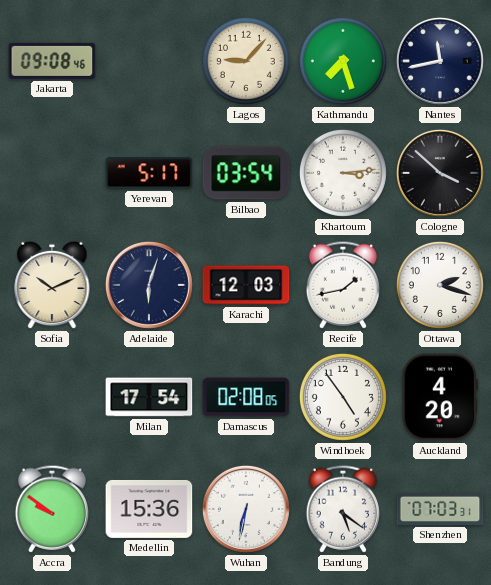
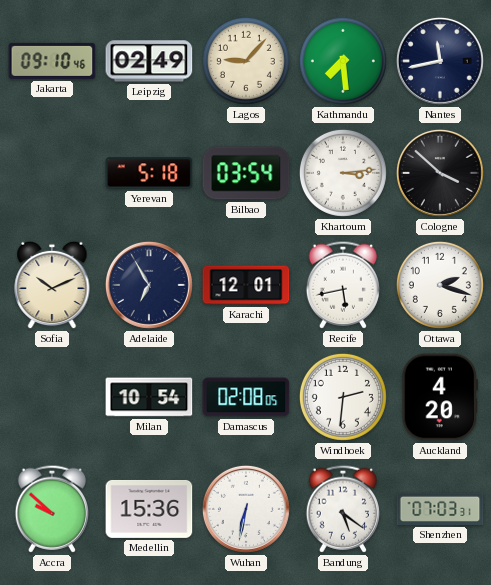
Jakarta: 09:08 -> 09:10
Leipzig: none -> 02:49
Kathmandu: 7:27 -> 7:29
Yerevan: 5:17 -> 5:18
Adelaide: 6:03 -> 6:55
Karachi: 12:03 -> 12:01
Recife: 1:43 -> 5:43
Milan: 17:54 -> 10:54
Windhoek: 4:54 -> 2:31
Accra: 9:51 -> 9:52
